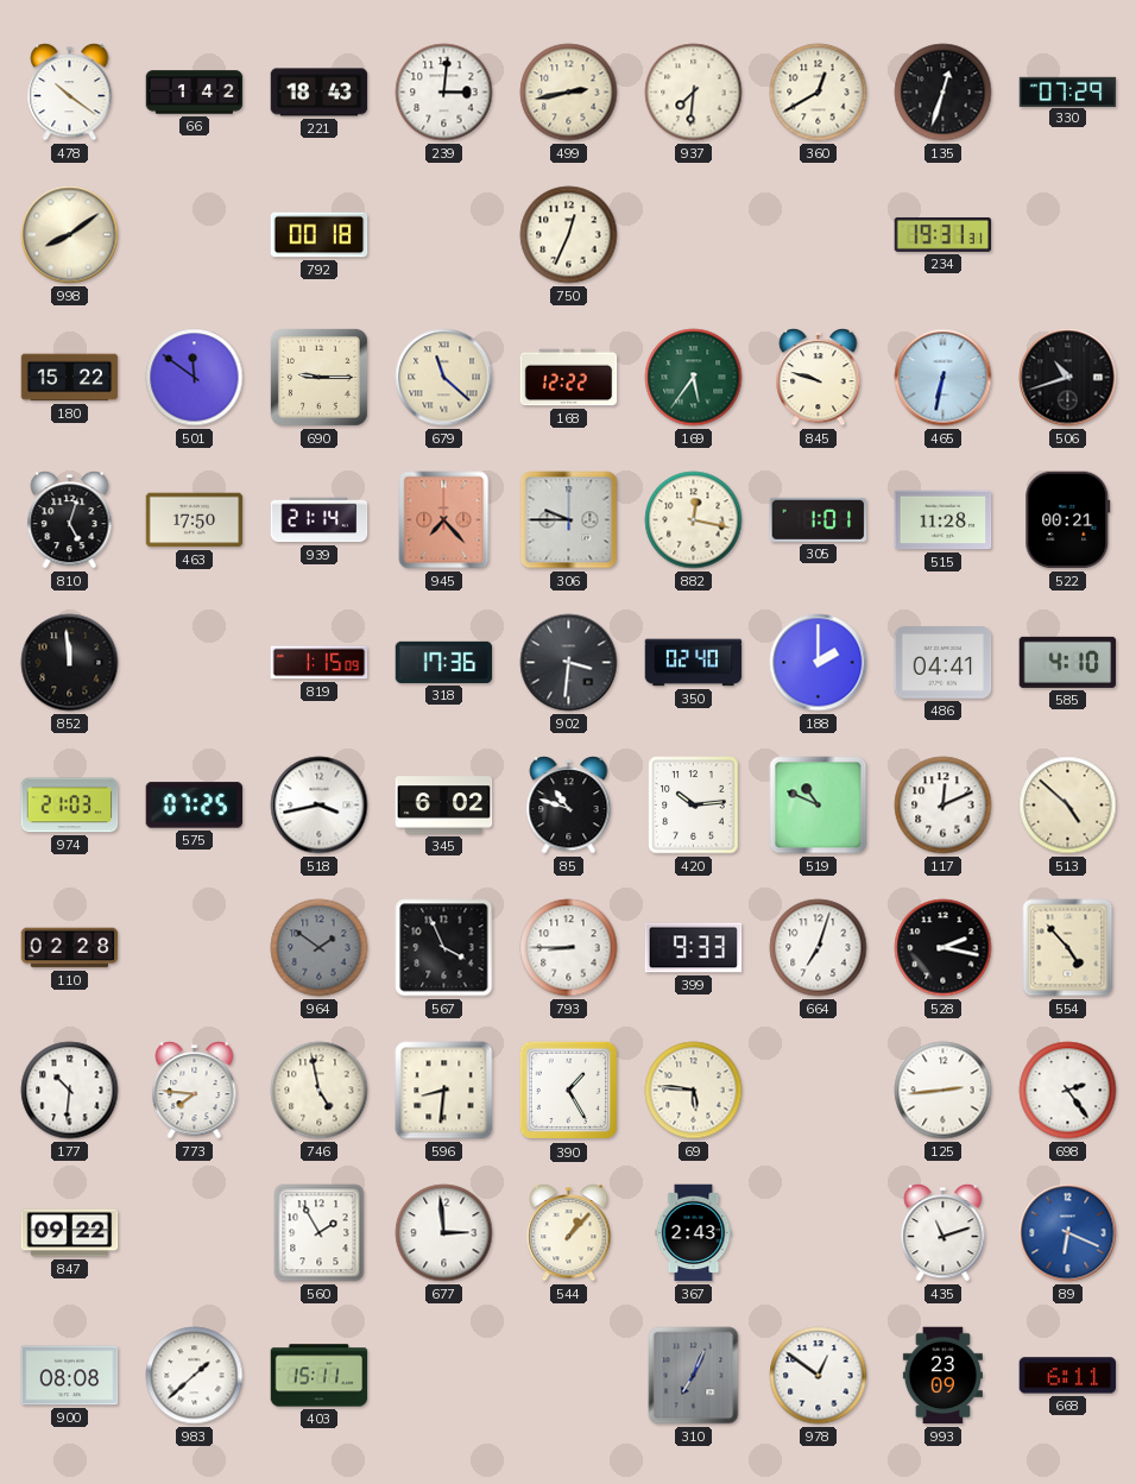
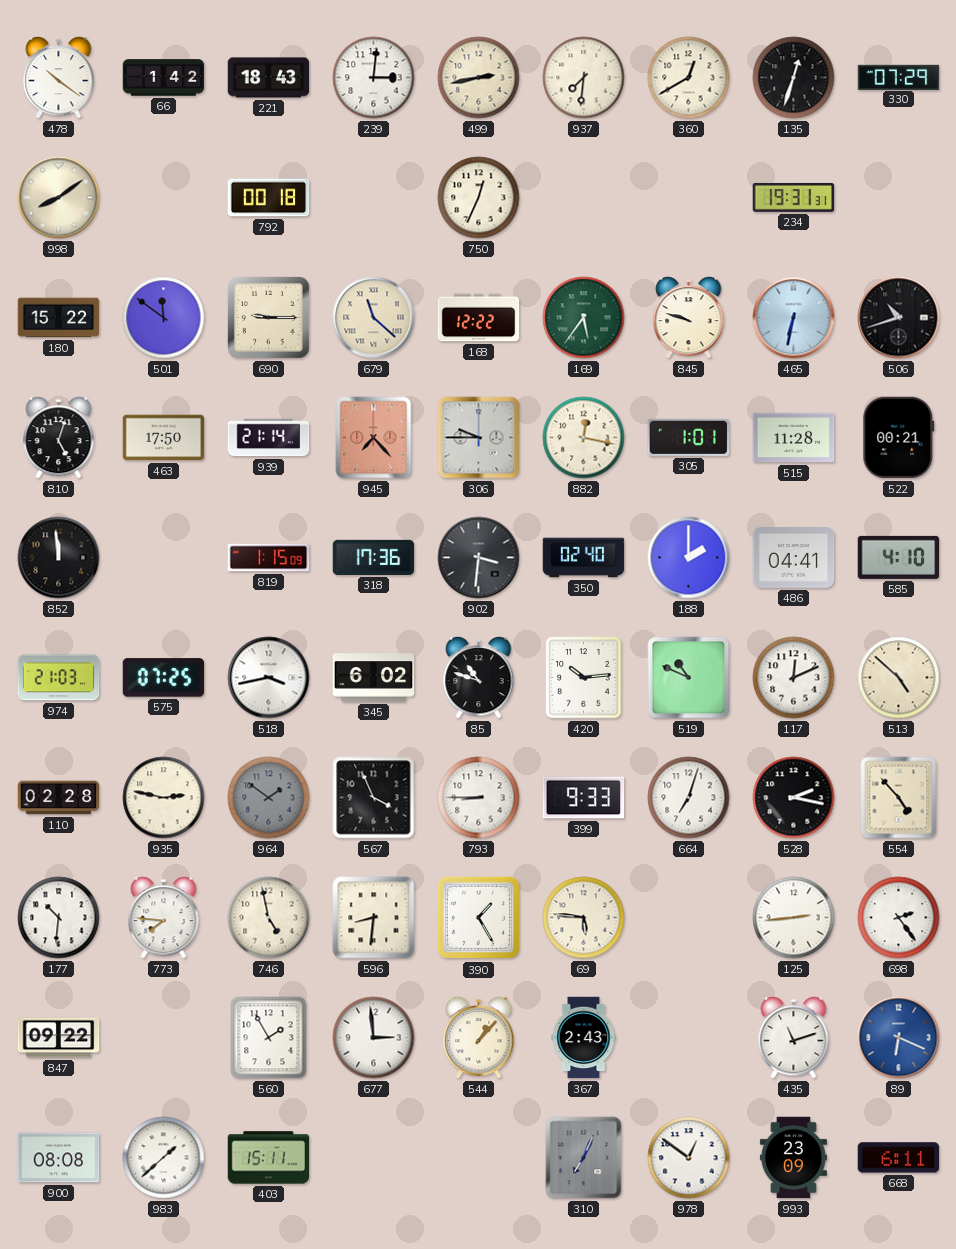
935: none -> 2:47
